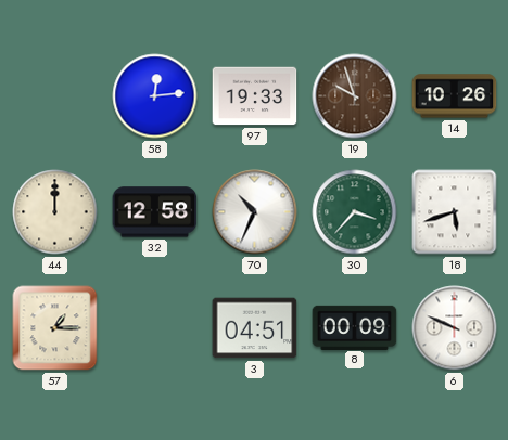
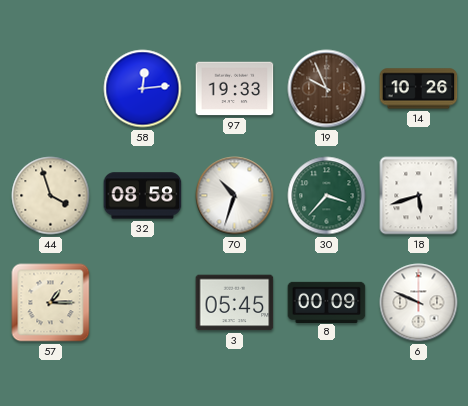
19: 9:57 -> 9:56
44: 12:00 -> 3:57
32: 12:58 -> 08:58
70: 10:34 -> 10:33
3: 04:51 -> 05:45
